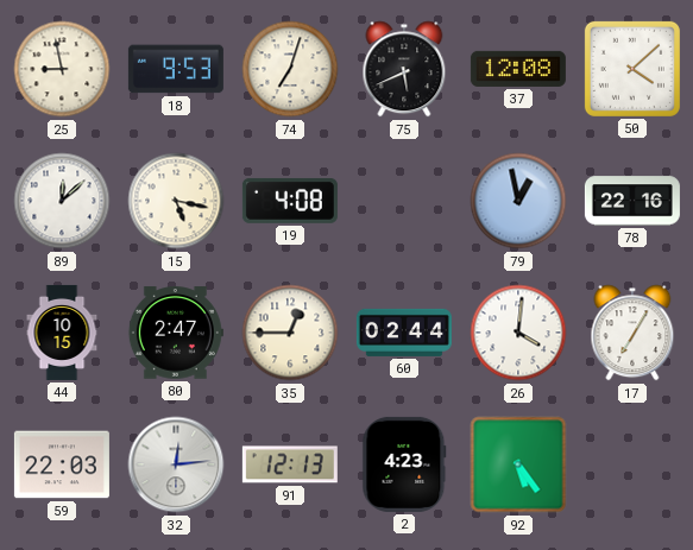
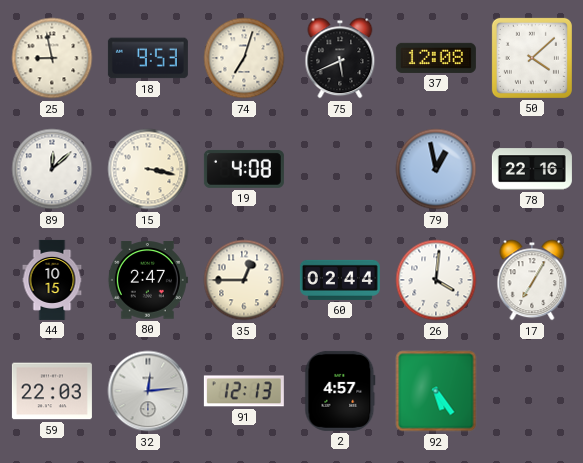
15: 5:17 -> 3:17
2: 4:23 -> 4:57
